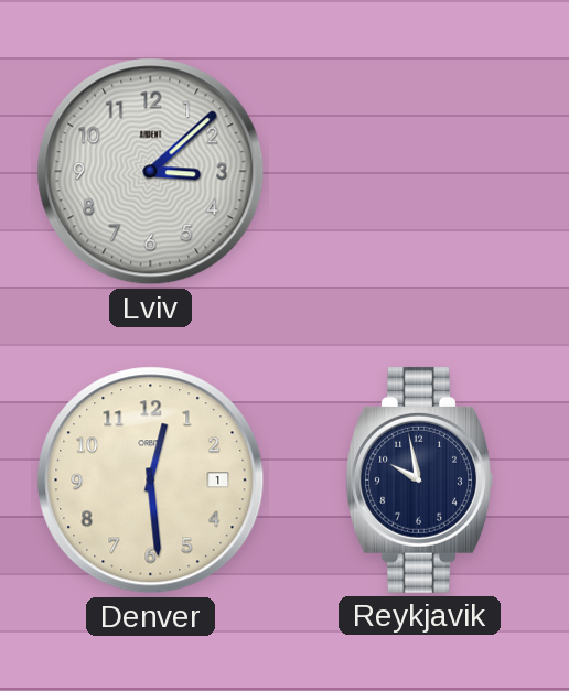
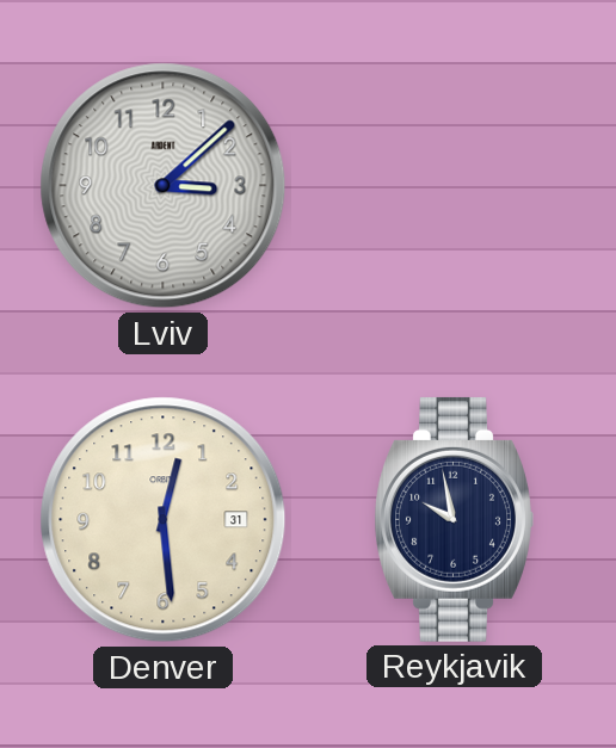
Denver date: 1 -> 31
